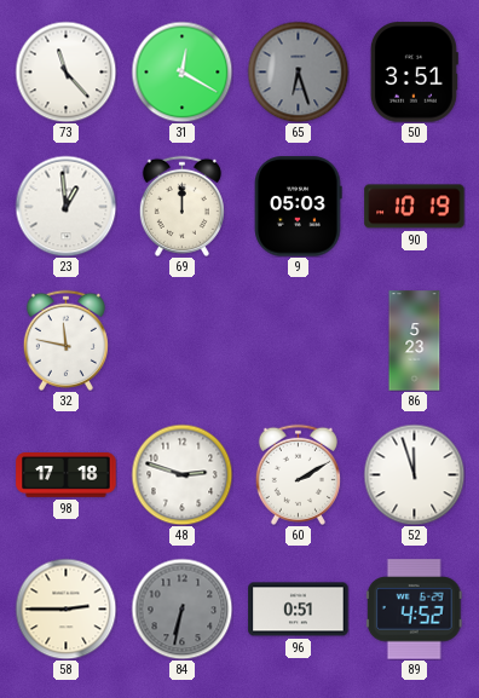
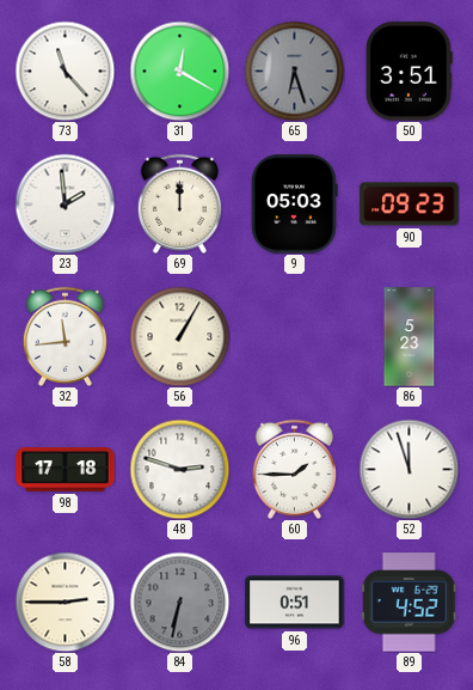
23: 12:59 -> 1:59
90: 10:19 -> 09:23
32: 11:47 -> 11:44
56: none -> 1:05
60: 2:10 -> 1:45
